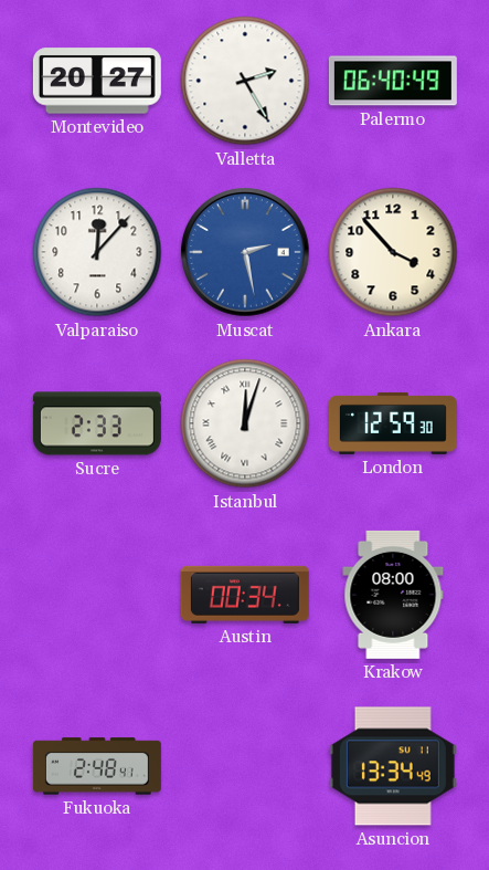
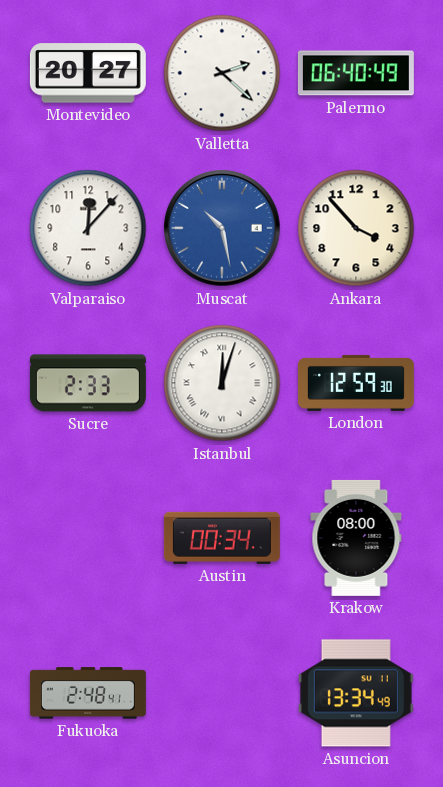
Valletta: 2:25 -> 2:22
Muscat: 2:28 -> 10:28
